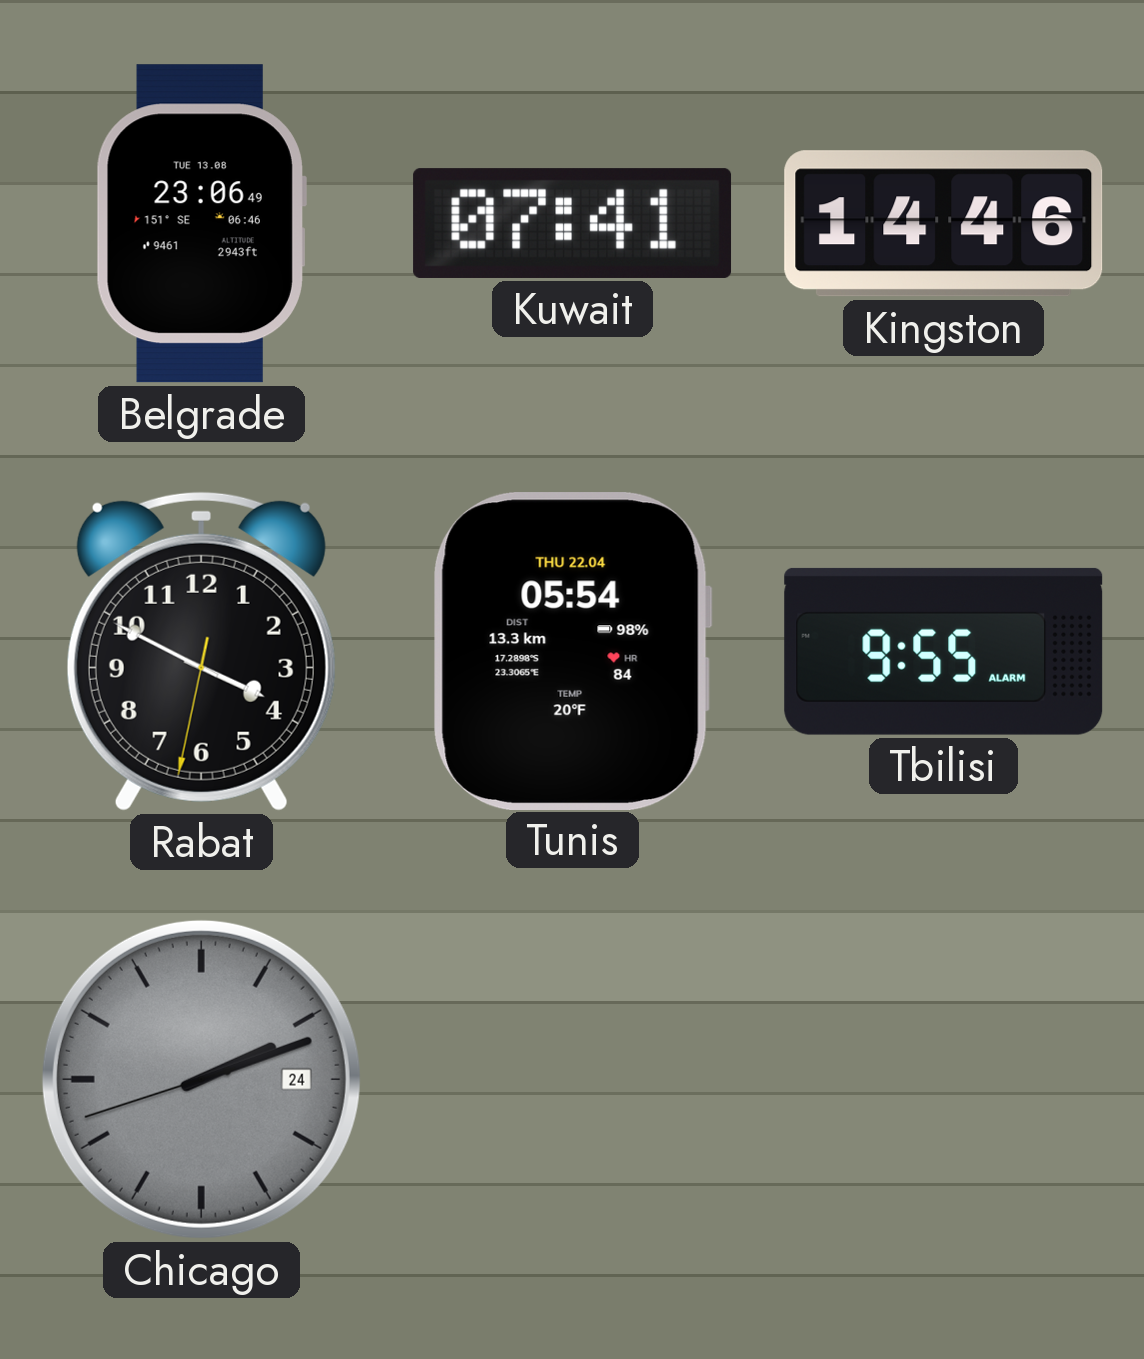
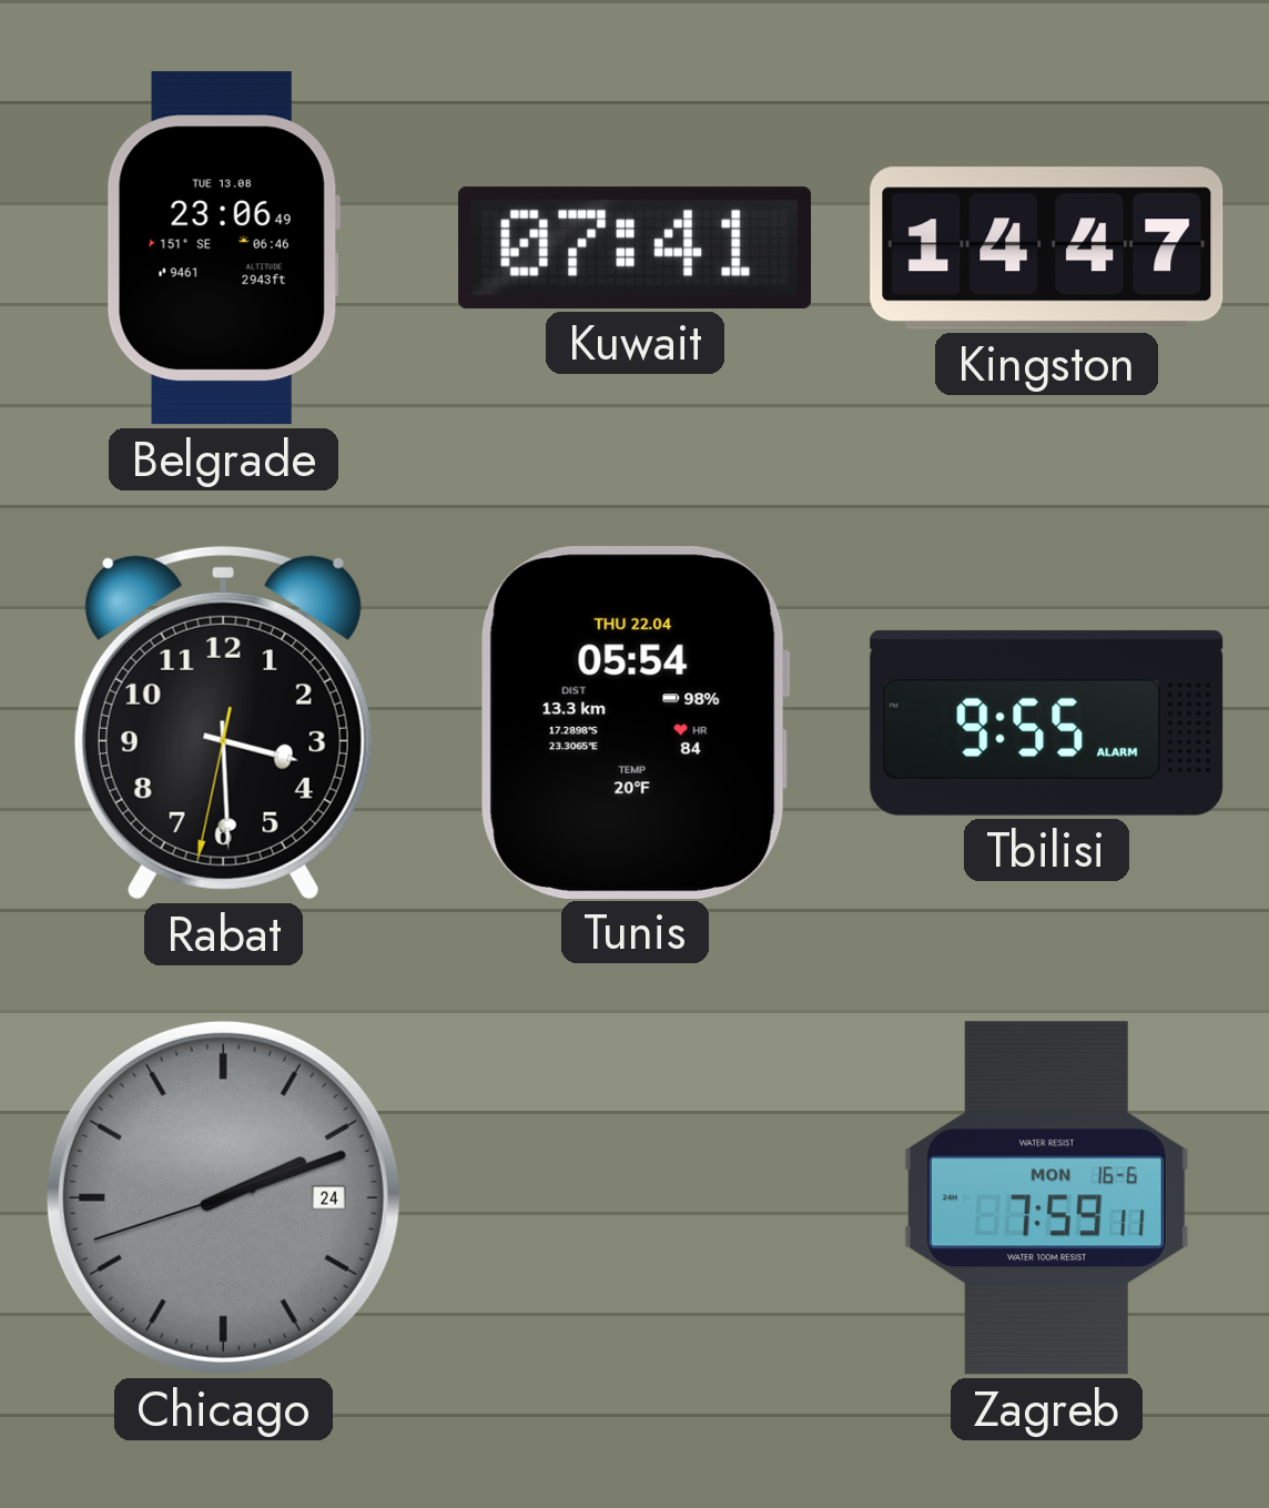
Kingston: 14:46 -> 14:47
Rabat: 3:49 -> 3:29
Zagreb: none -> 7:59
